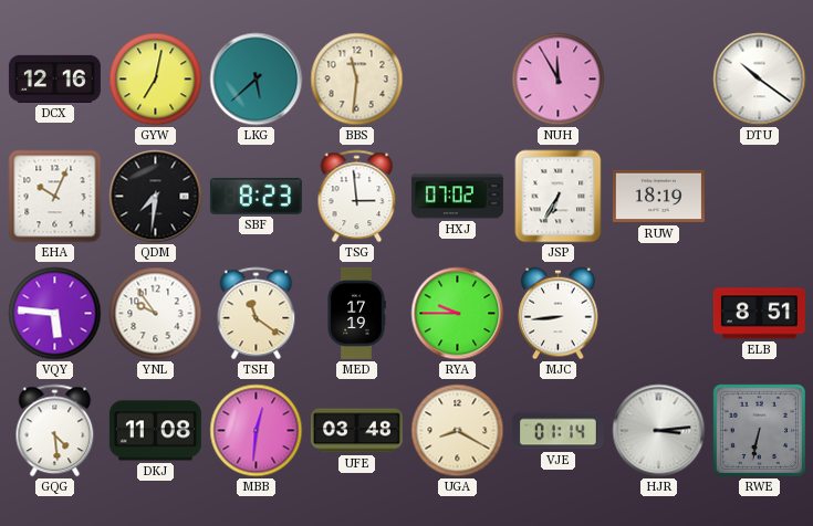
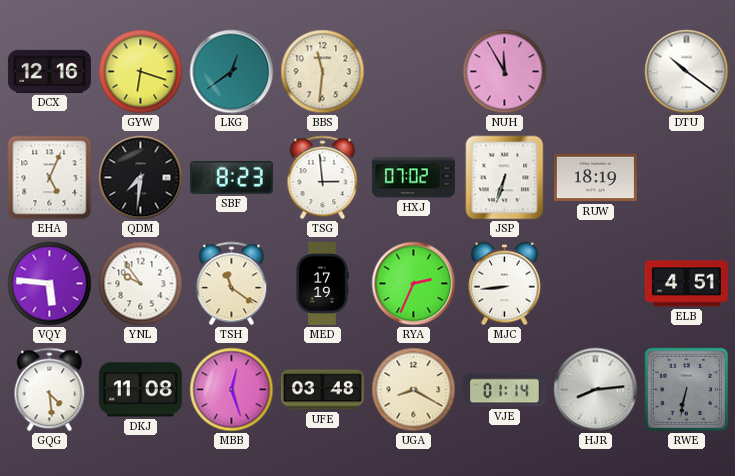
GYW: 7:02 -> 6:18
LKG: 5:38 -> 12:39
EHA: 10:04 -> 5:04
JSP: 6:35 -> 6:33
RYA: 9:45 -> 2:34
ELB: 8:51 -> 4:51
MBB: 12:31 -> 12:27
HJR: 3:14 -> 8:14
